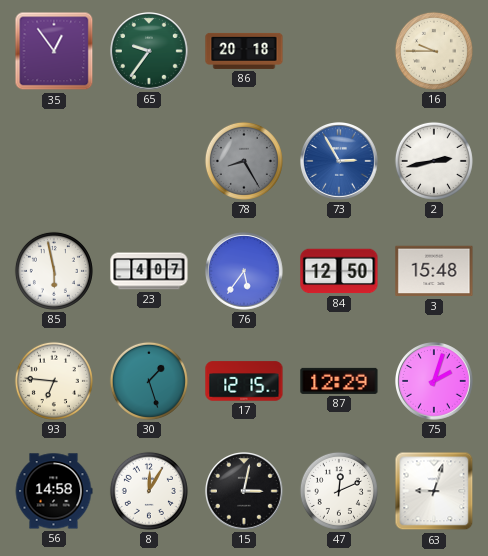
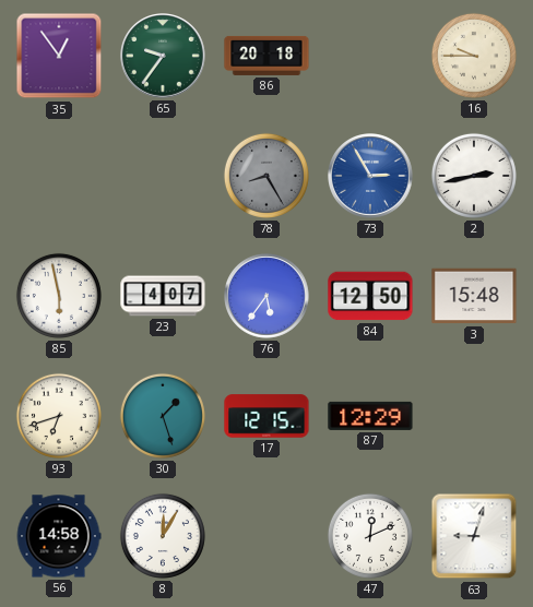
93: 6:46 -> 6:42
75: 2:03 -> none
15: 3:02 -> none
